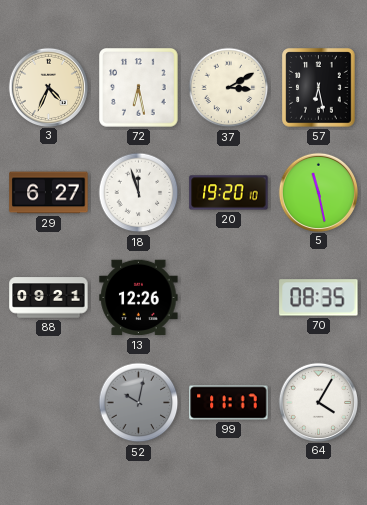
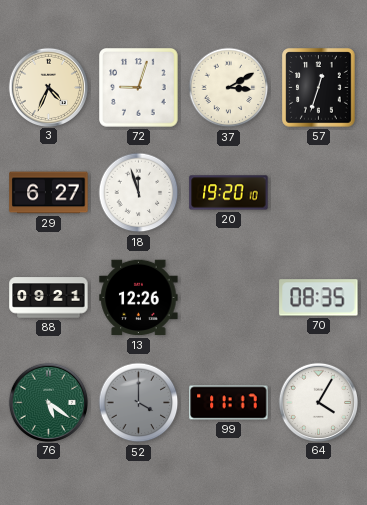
72: 6:28 -> 9:03
57: 6:28 -> 12:33
5: 11:28 -> none
76: none -> 5:21
52: 10:02 -> 4:00
